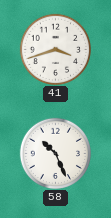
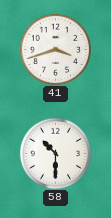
58: 10:26 -> 10:30
